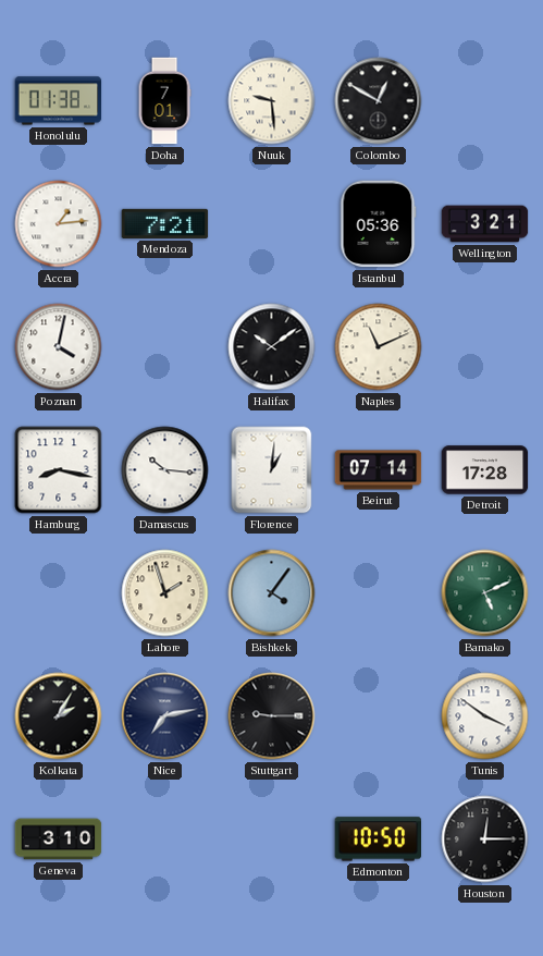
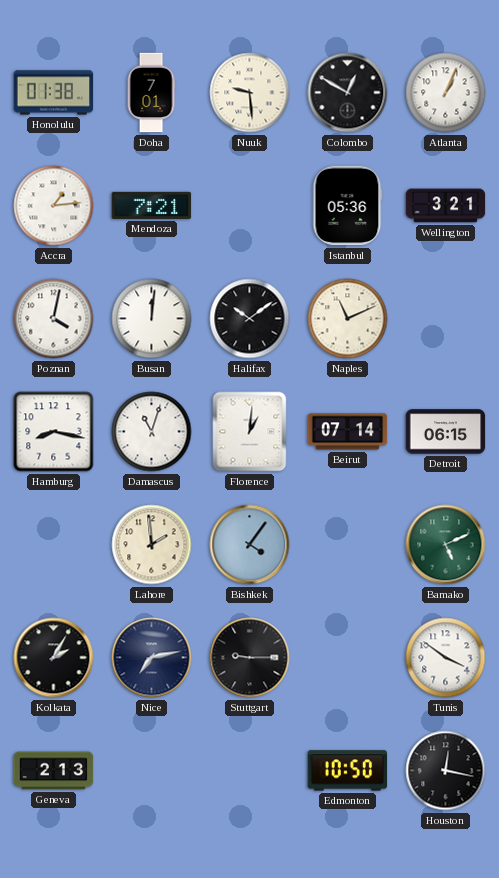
Atlanta: none -> 1:04
Busan: none -> 12:01
Damascus: 10:16 -> 11:03
Detroit: 17:28 -> 06:15
Lahore: 1:57 -> 1:59
Geneva: 3:10 -> 2:13
Houston: 12:15 -> 12:17
